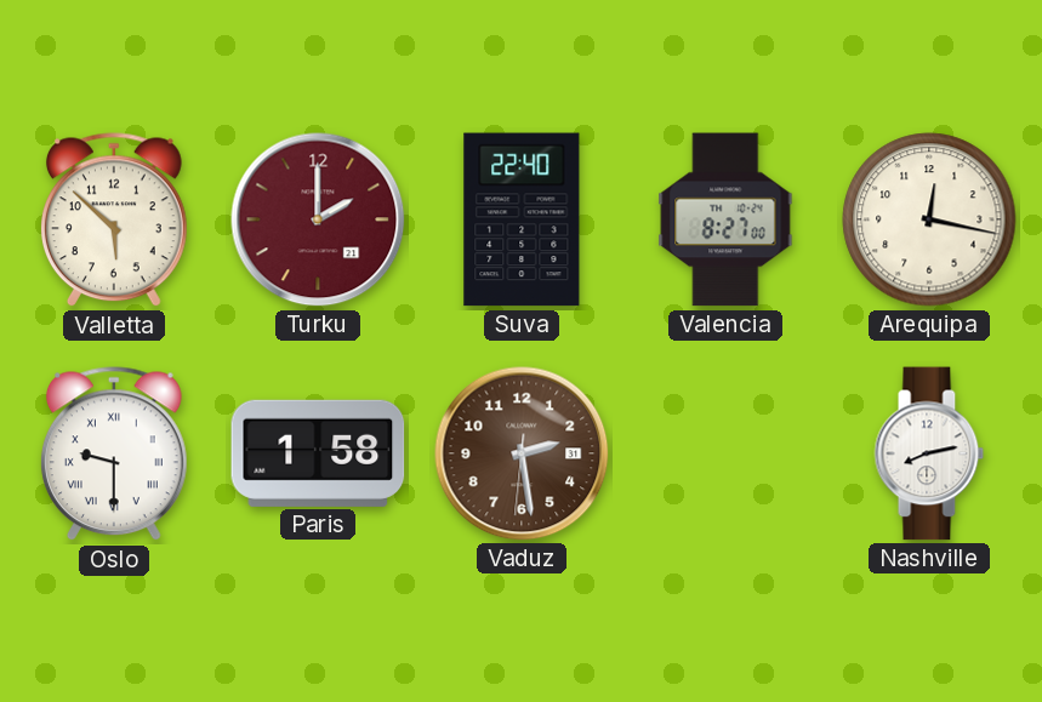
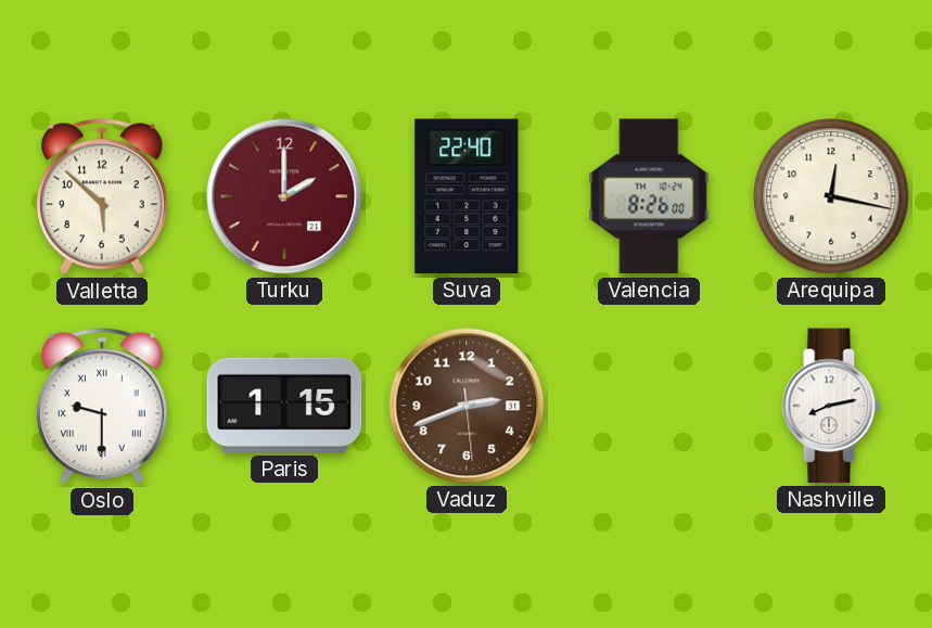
Valencia: 8:27 -> 8:26
Paris: 1:58 -> 1:15
Vaduz: 2:28 -> 2:41
